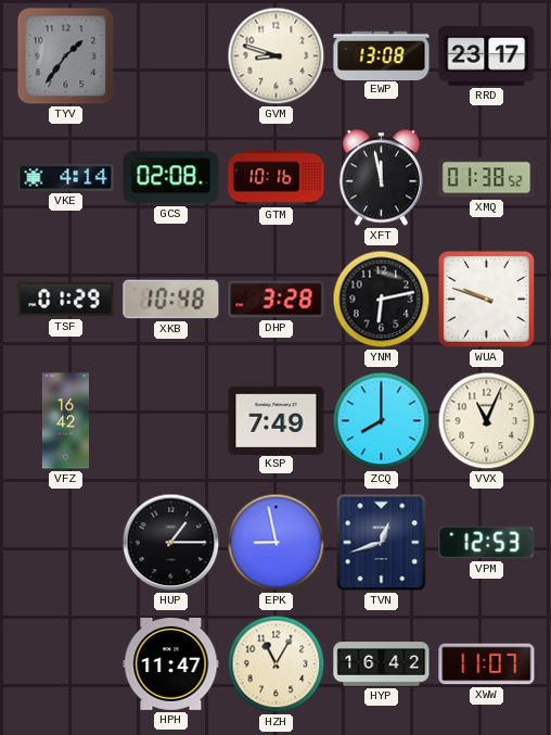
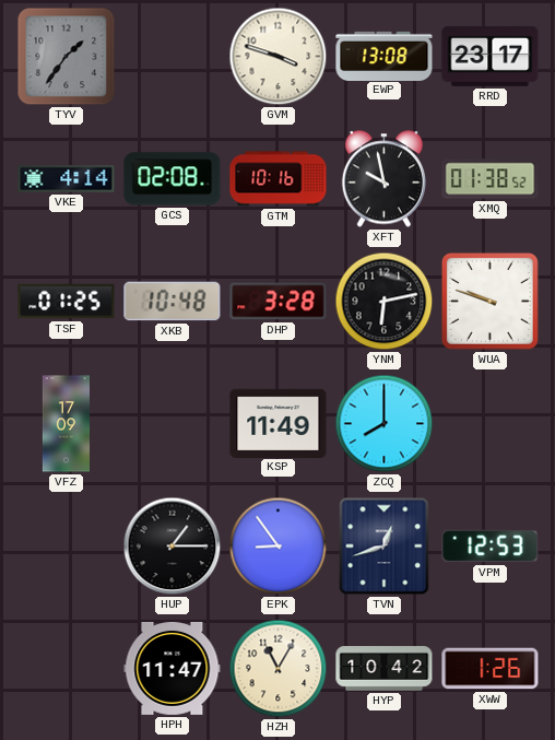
GVM: 8:48 -> 3:48
XFT: 11:58 -> 9:58
TSF: 01:29 -> 01:25
VFZ: 16:42 -> 17:09
KSP: 7:49 -> 11:49
VVX: 11:04 -> none
EPK: 8:58 -> 8:54
HYP: 16:42 -> 10:42
XWW: 11:07 -> 1:26
